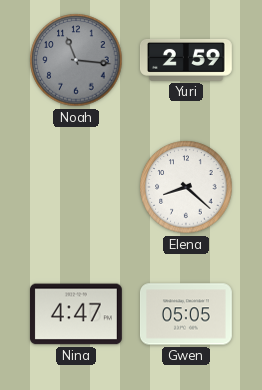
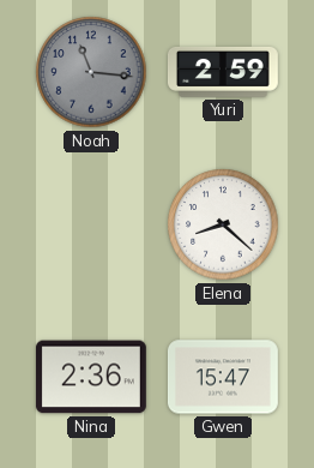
Nina: 4:47 -> 2:36
Gwen: 05:05 -> 15:47
